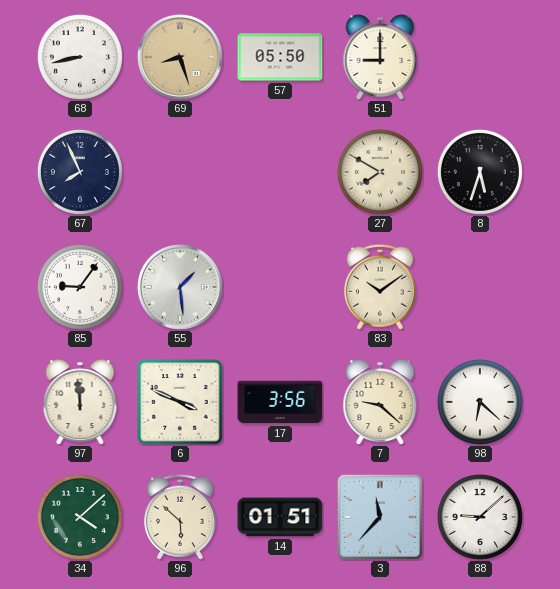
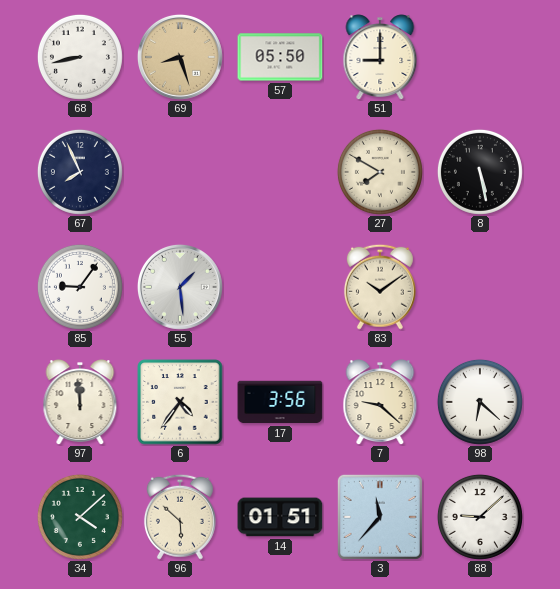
8: 5:33 -> 5:28
6: 3:49 -> 4:36
